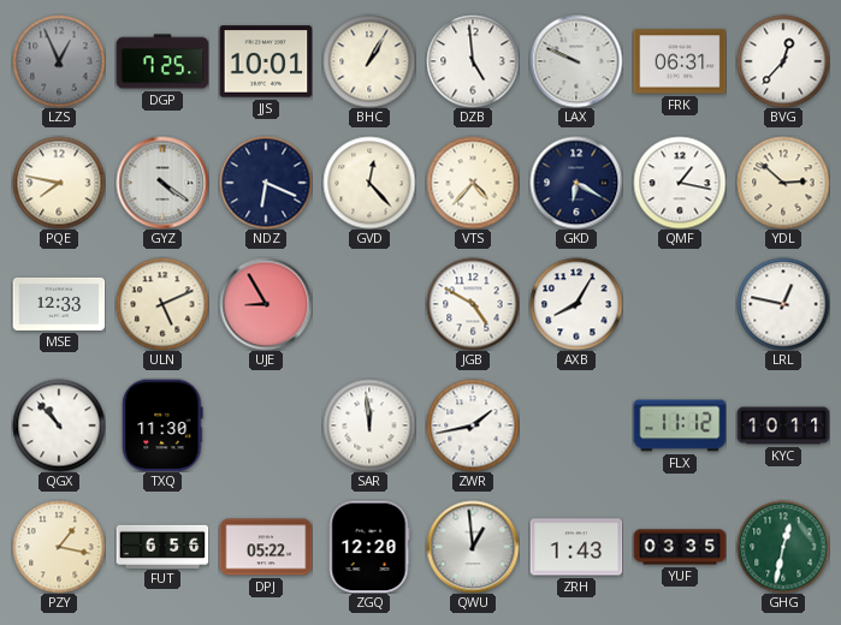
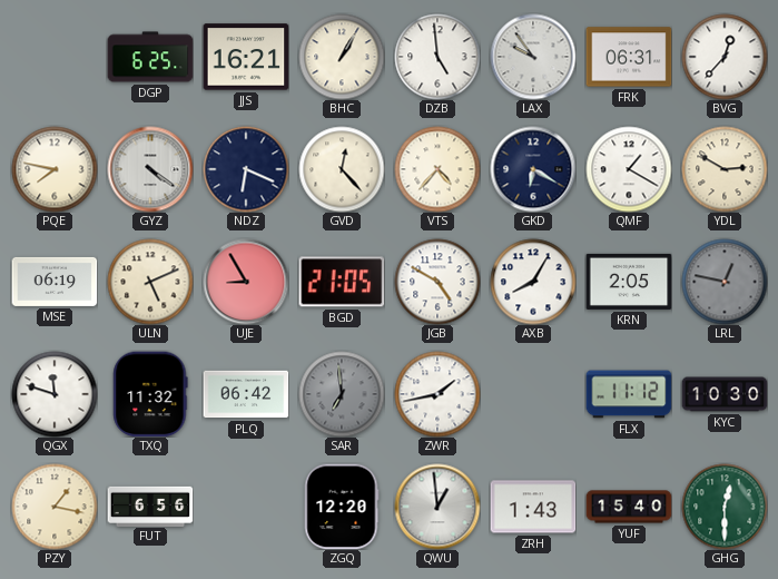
LZS: 12:56 -> none
DGP: 7:25 -> 6:25
JJS: 10:01 -> 16:21
LAX: 9:49 -> 9:54
QMF: 1:17 -> 1:20
YDL: 2:52 -> 2:50
MSE: 12:33 -> 06:19
BGD: none -> 21:05
KRN: none -> 2:05
LRL dial: white -> grey
QGX: 10:53 -> 11:48
TXQ: 11:30 -> 11:32
PLQ: none -> 06:42
SAR: 11:59 -> 6:59
SAR dial: white -> grey
KYC: 10:11 -> 10:30
DPJ: 05:22 -> none
YUF: 03:35 -> 15:40
GHG: 12:32 -> 12:30
